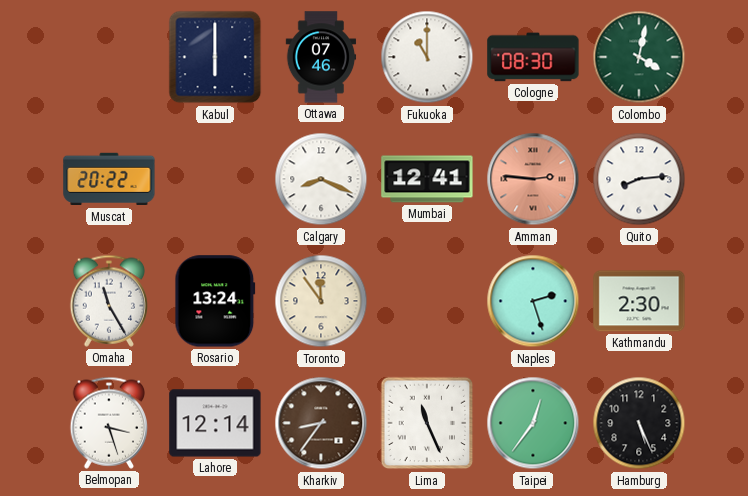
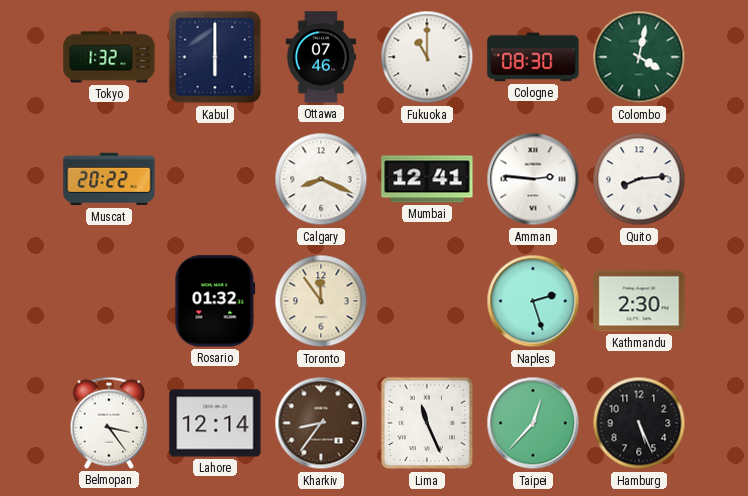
Tokyo: none -> 1:32
Amman dial: salmon -> white
Omaha: 11:25 -> none
Rosario: 13:24 -> 01:32
Belmopan: 3:27 -> 3:24
Taipei: 12:36 -> 12:37
